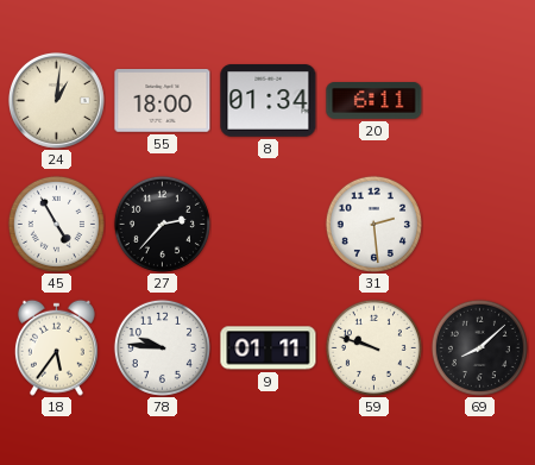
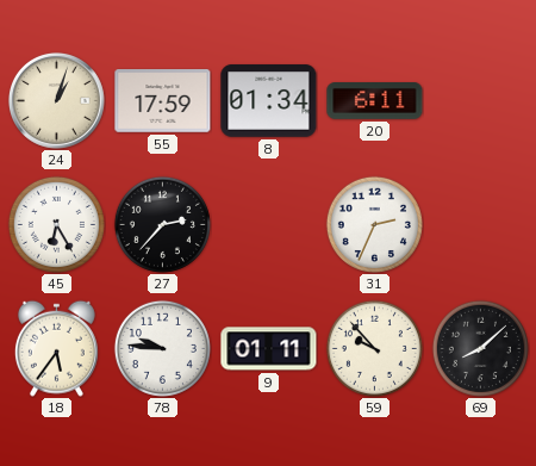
24: 1:01 -> 1:03
55: 18:00 -> 17:59
45: 4:55 -> 6:25
31: 2:29 -> 2:34
59: 9:48 -> 9:53
